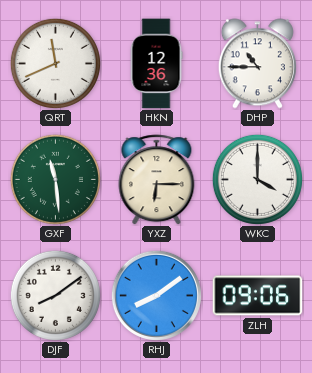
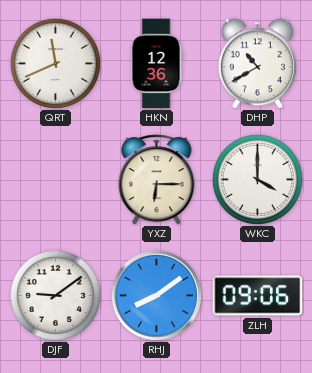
DHP: 10:45 -> 10:40
GXF: 11:29 -> none
DJF: 8:09 -> 9:09
